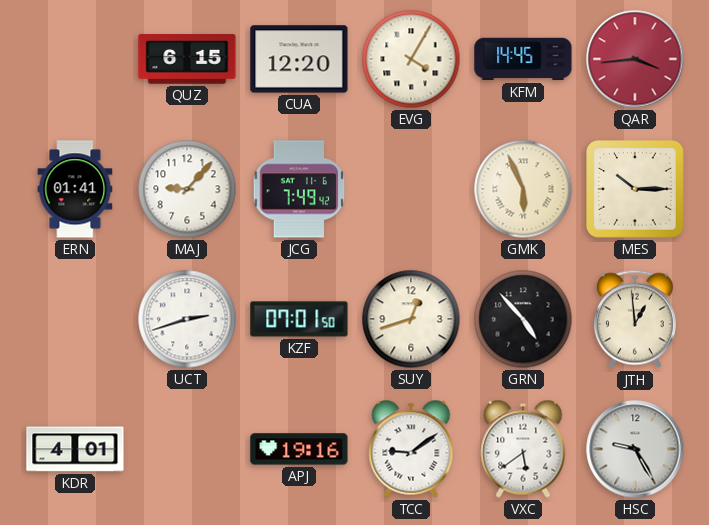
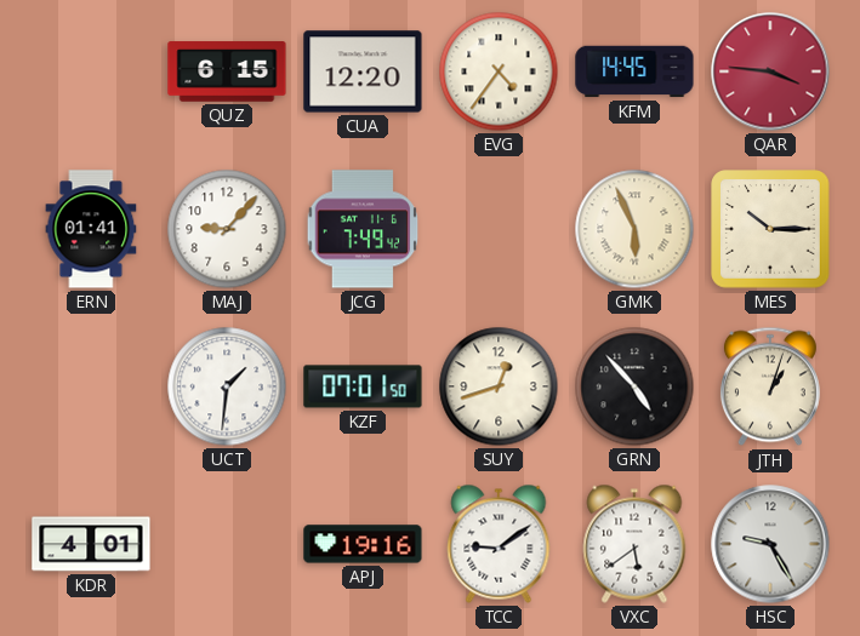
EVG: 4:05 -> 4:36
QAR: 3:44 -> 3:46
UCT: 2:42 -> 1:31
JTH: 12:59 -> 1:03
